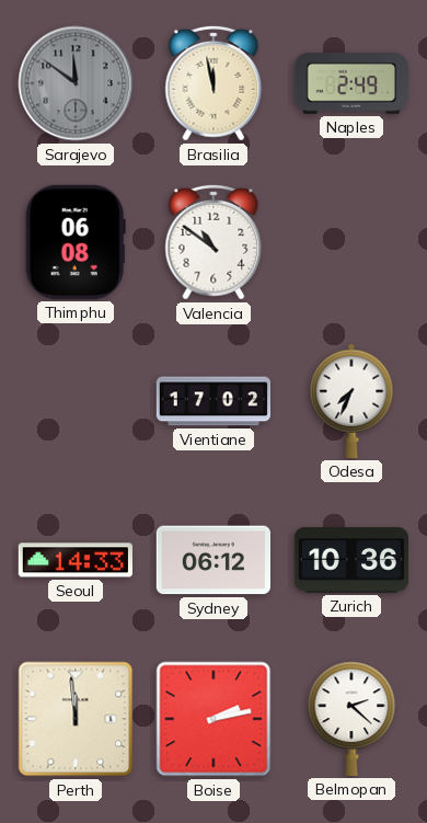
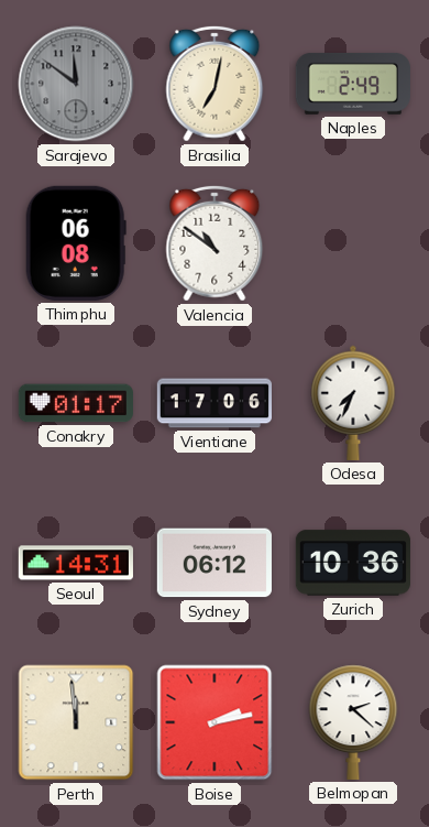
Brasilia: 11:58 -> 7:02
Conakry: none -> 01:17
Vientiane: 17:02 -> 17:06
Seoul: 14:33 -> 14:31
